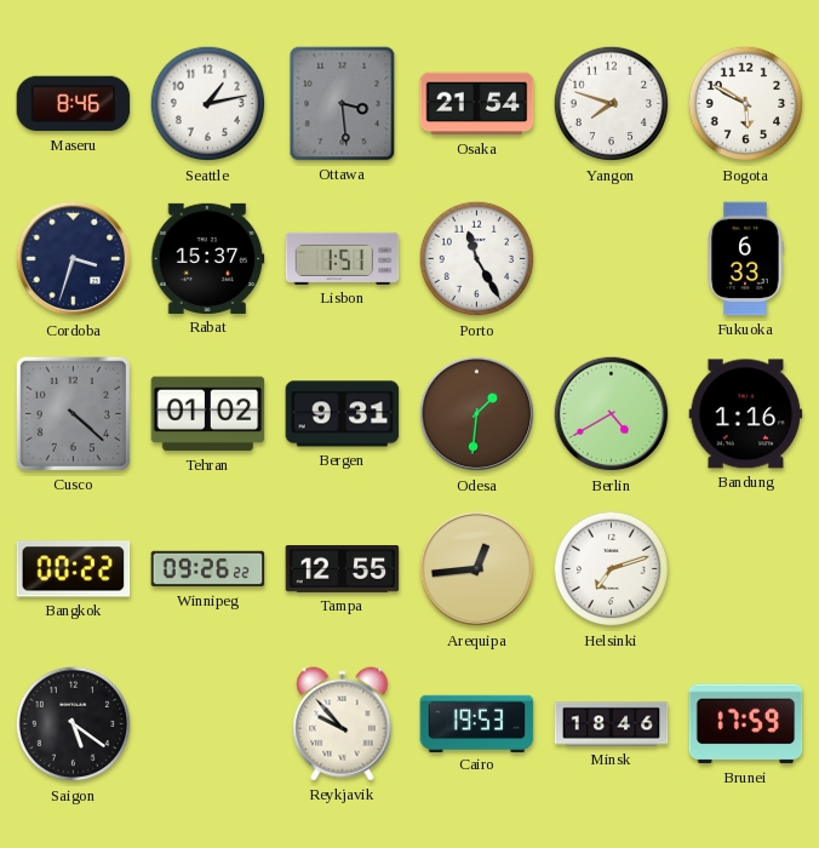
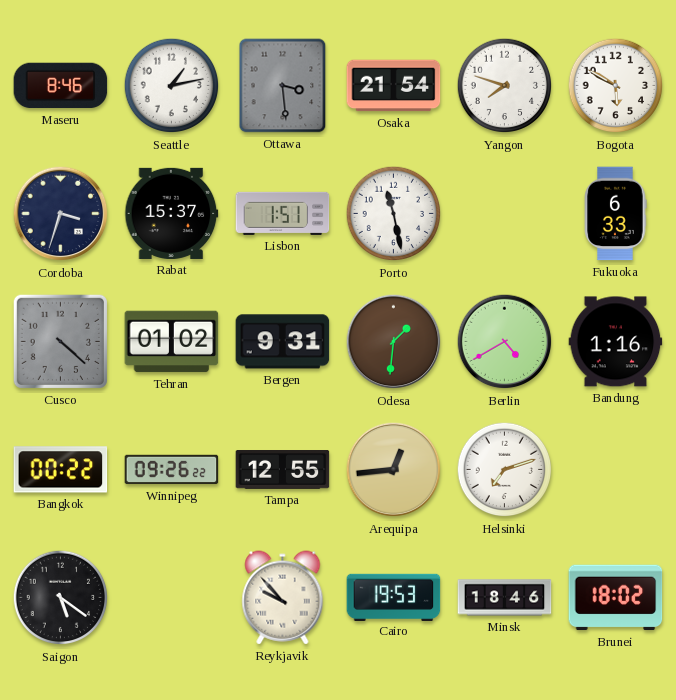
Porto: 11:25 -> 11:28
Brunei: 17:59 -> 18:02
